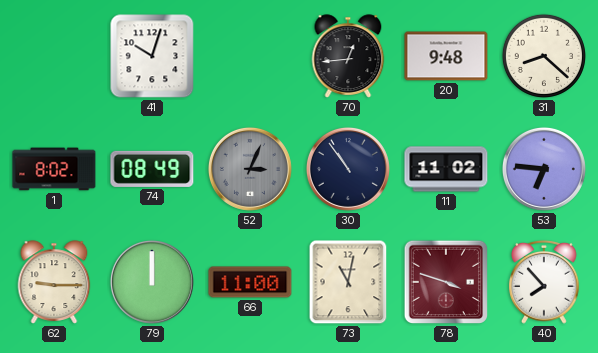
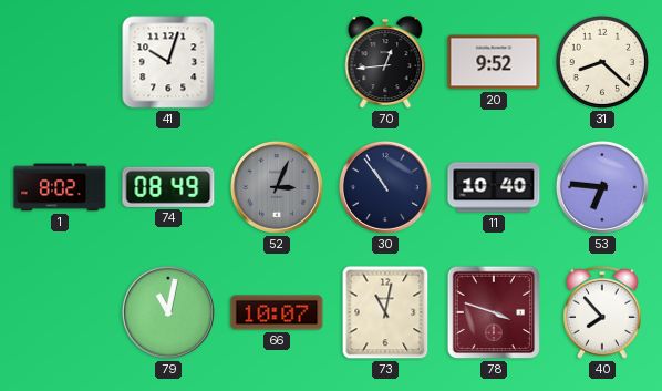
20: 9:48 -> 9:52
11: 11:02 -> 10:40
62: 9:15 -> none
79: 12:00 -> 11:02
66: 11:00 -> 10:07
